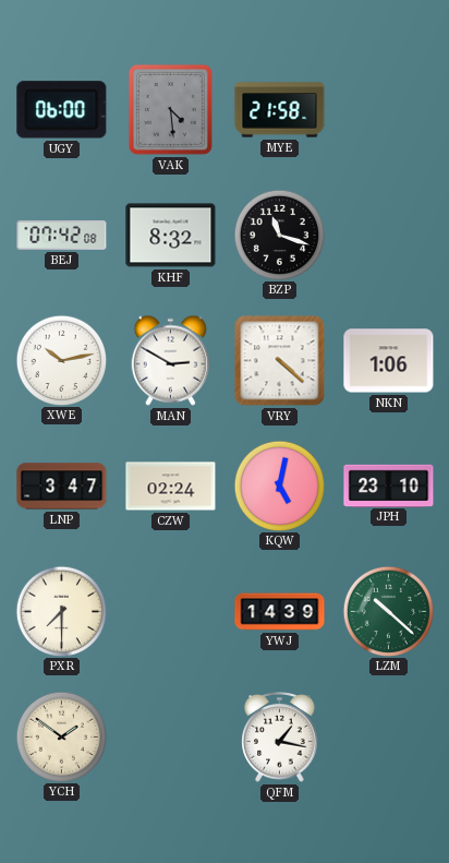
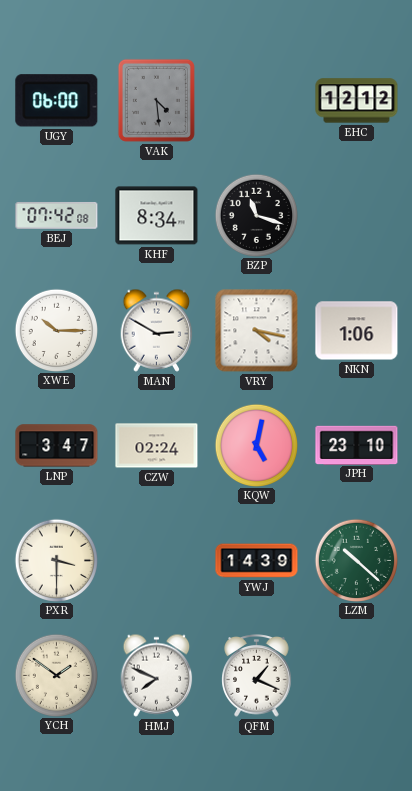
MYE: 21:58 -> none
EHC: none -> 12:12
KHF: 8:32 -> 8:34
XWE: 10:13 -> 10:15
VRY: 4:22 -> 4:17
PXR: 7:30 -> 3:30
HMJ: none -> 7:49
QFM: 1:17 -> 1:19
